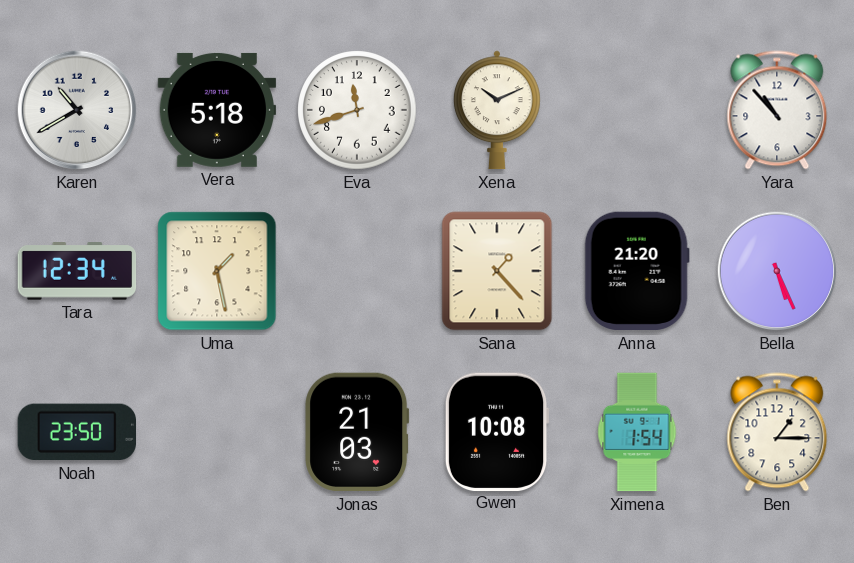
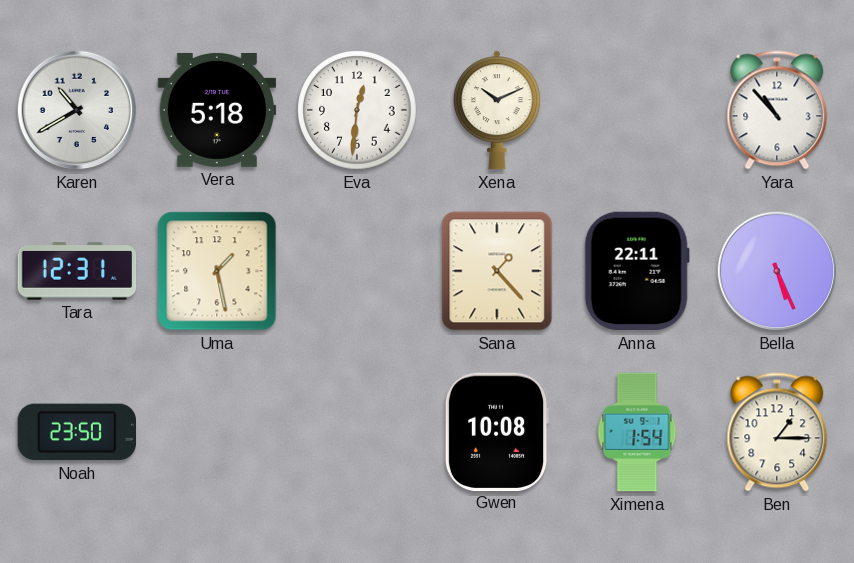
Eva: 11:42 -> 12:31
Tara: 12:34 -> 12:31
Anna: 21:20 -> 22:11
Jonas: 21:03 -> none
